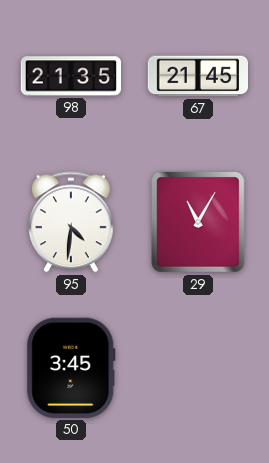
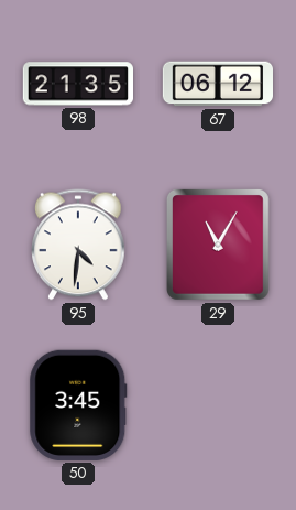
67: 21:45 -> 06:12
